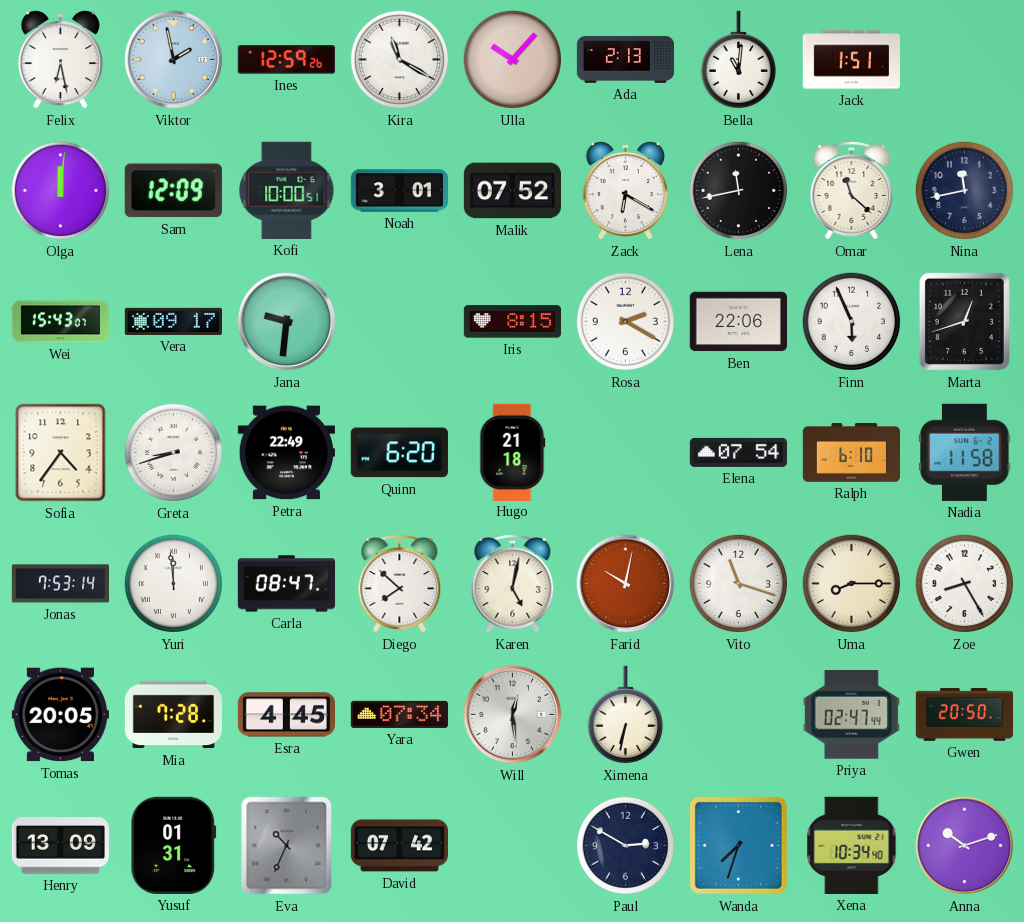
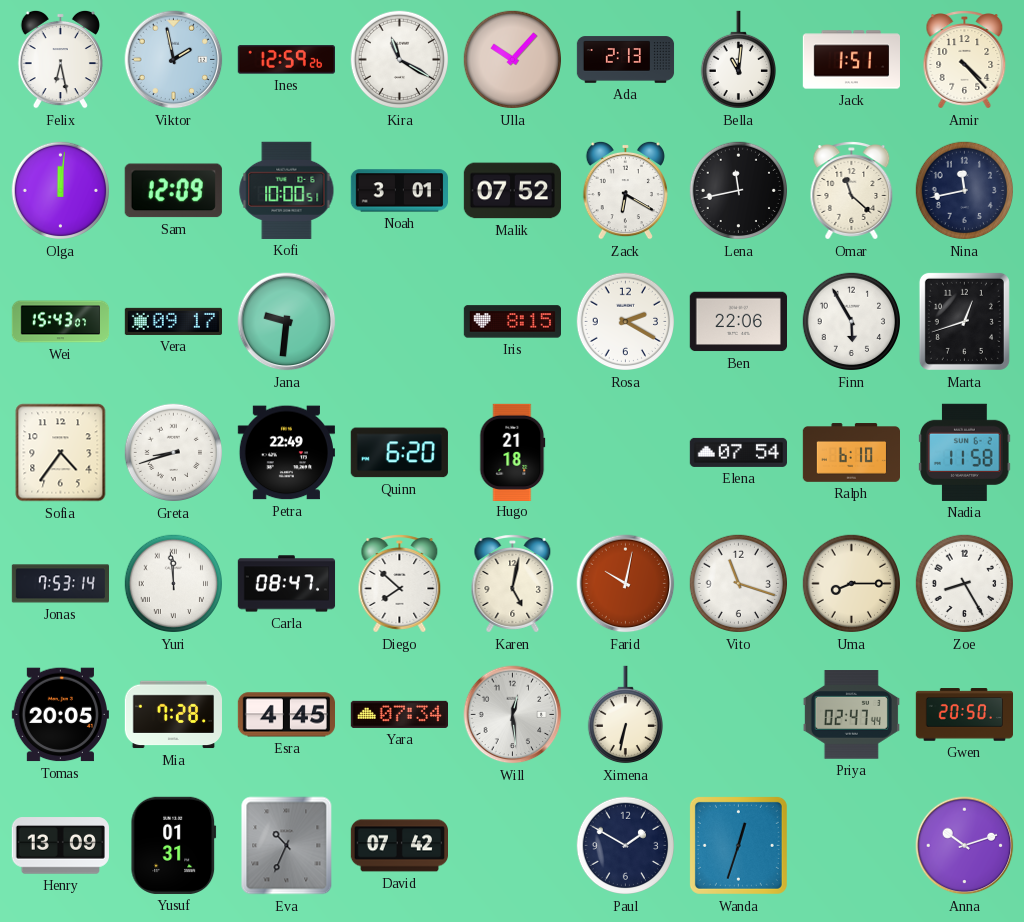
Amir: none -> 4:23
Finn: 5:56 -> 5:55
Paul: 2:50 -> 1:50
Wanda: 7:33 -> 12:33
Xena: 10:34 -> none
